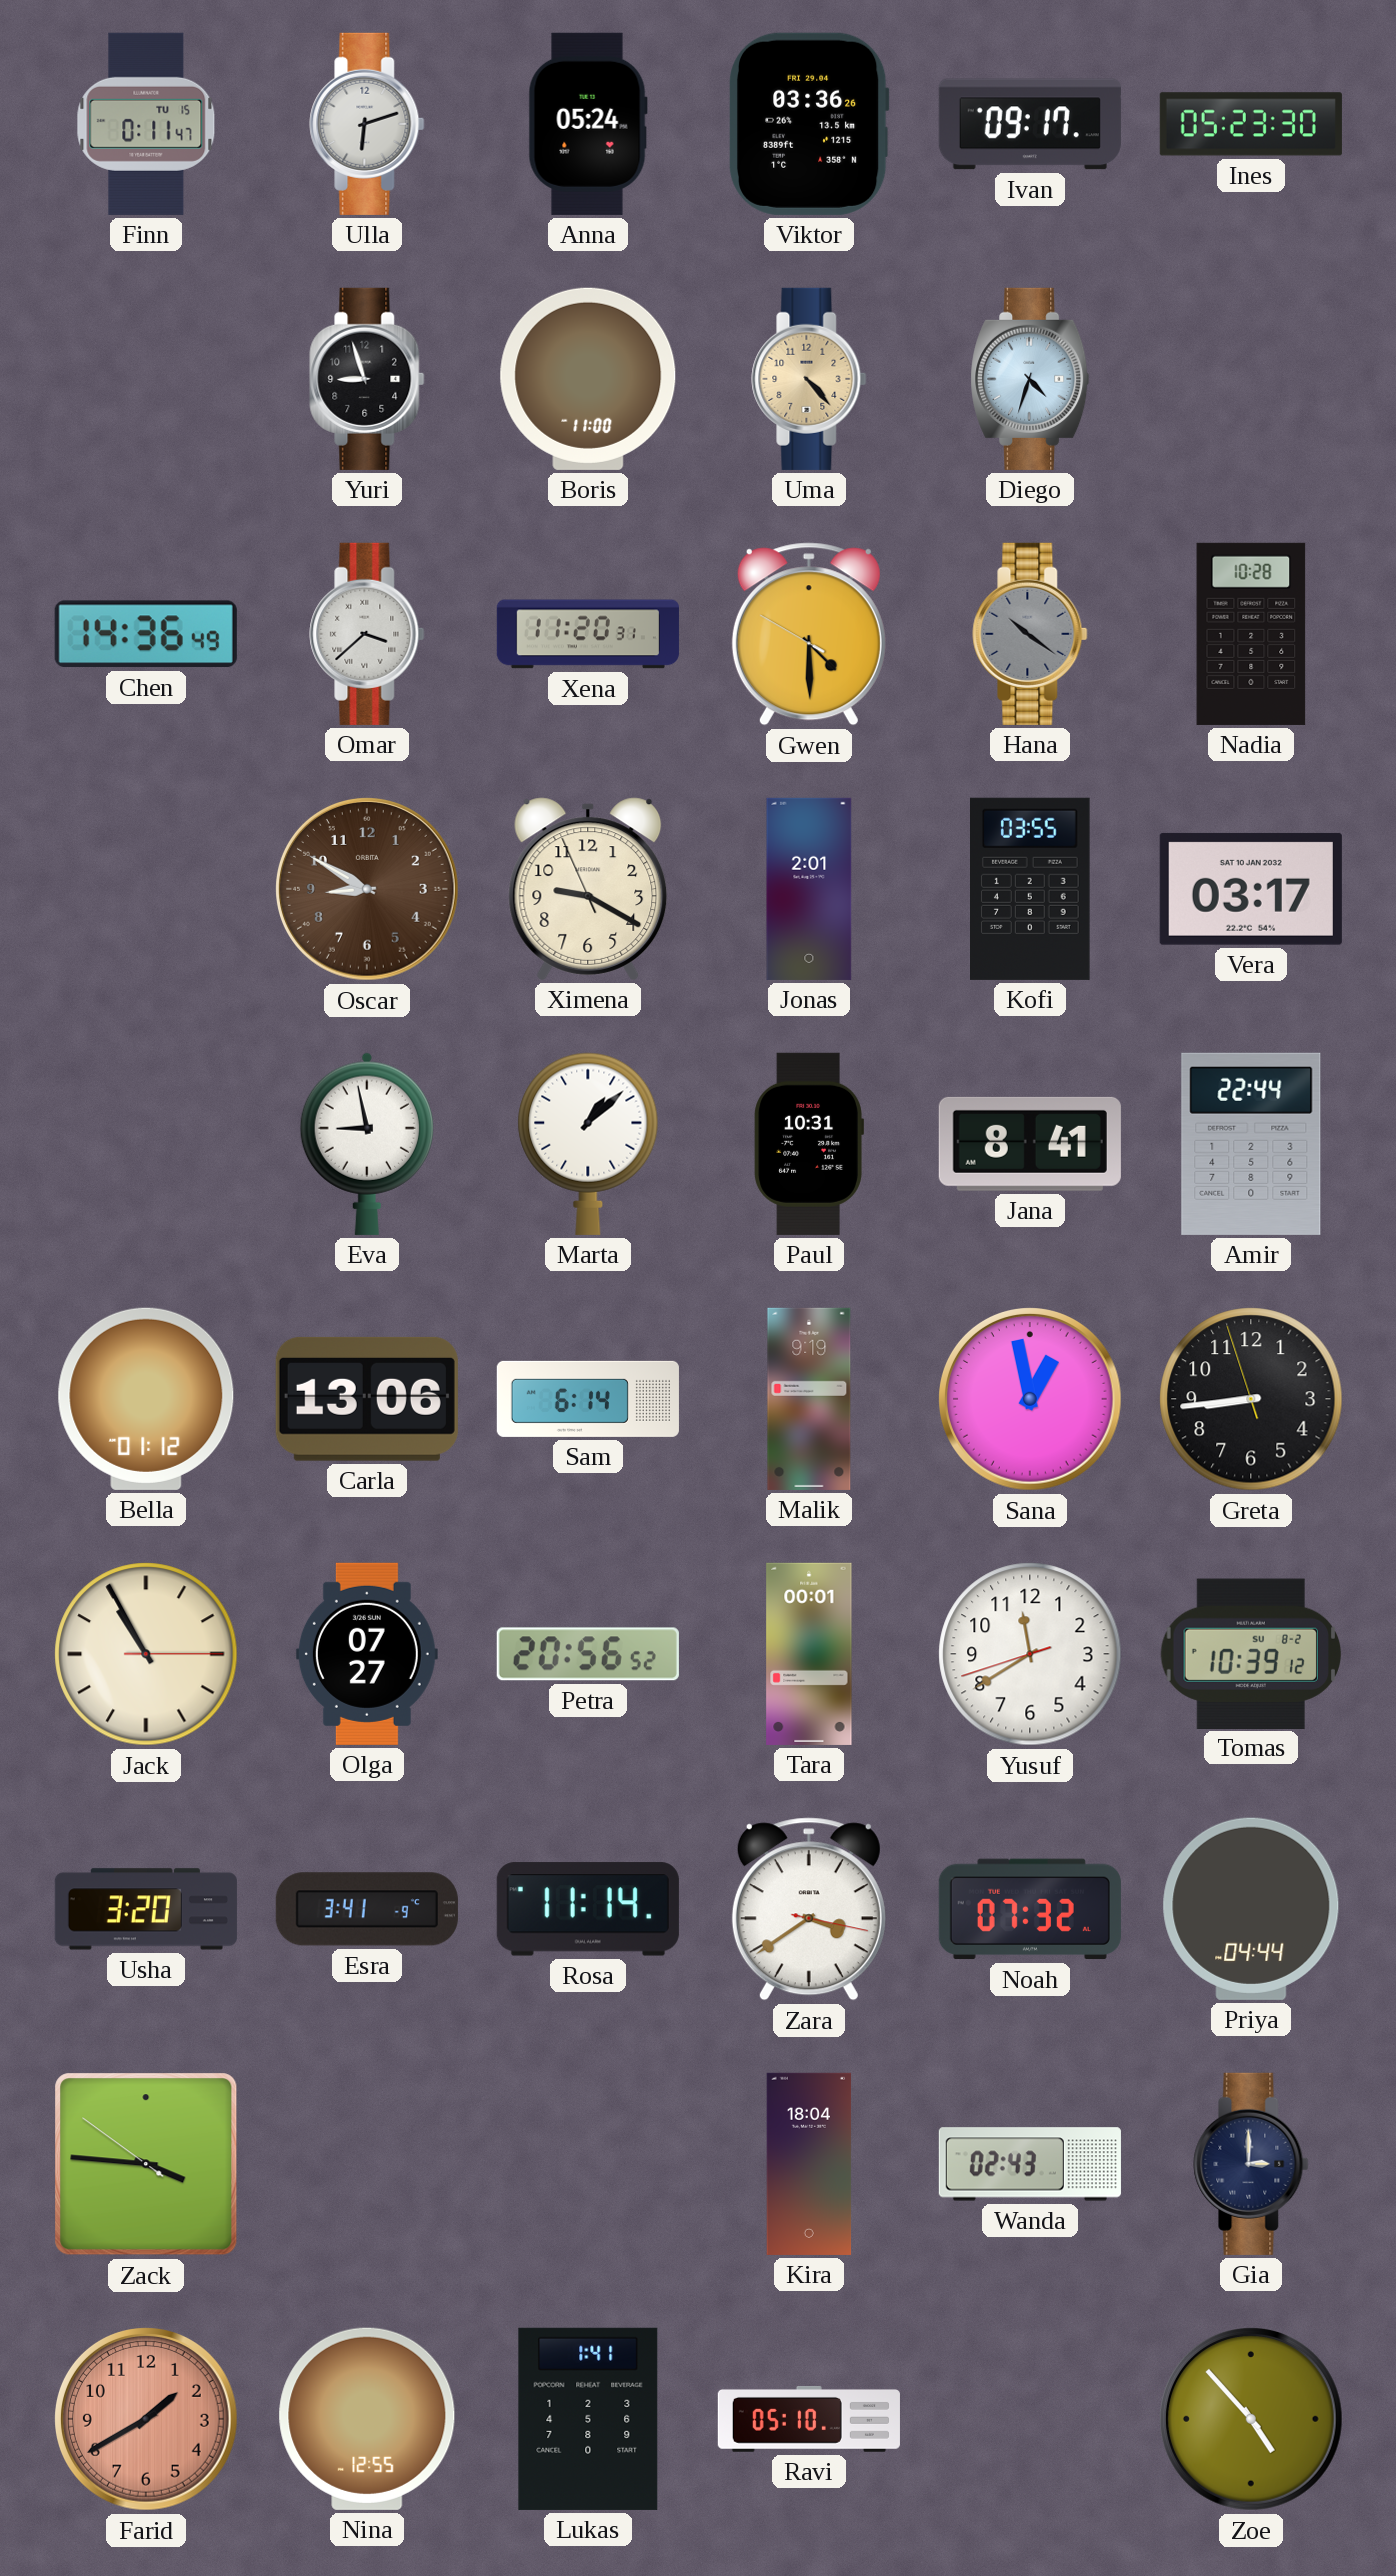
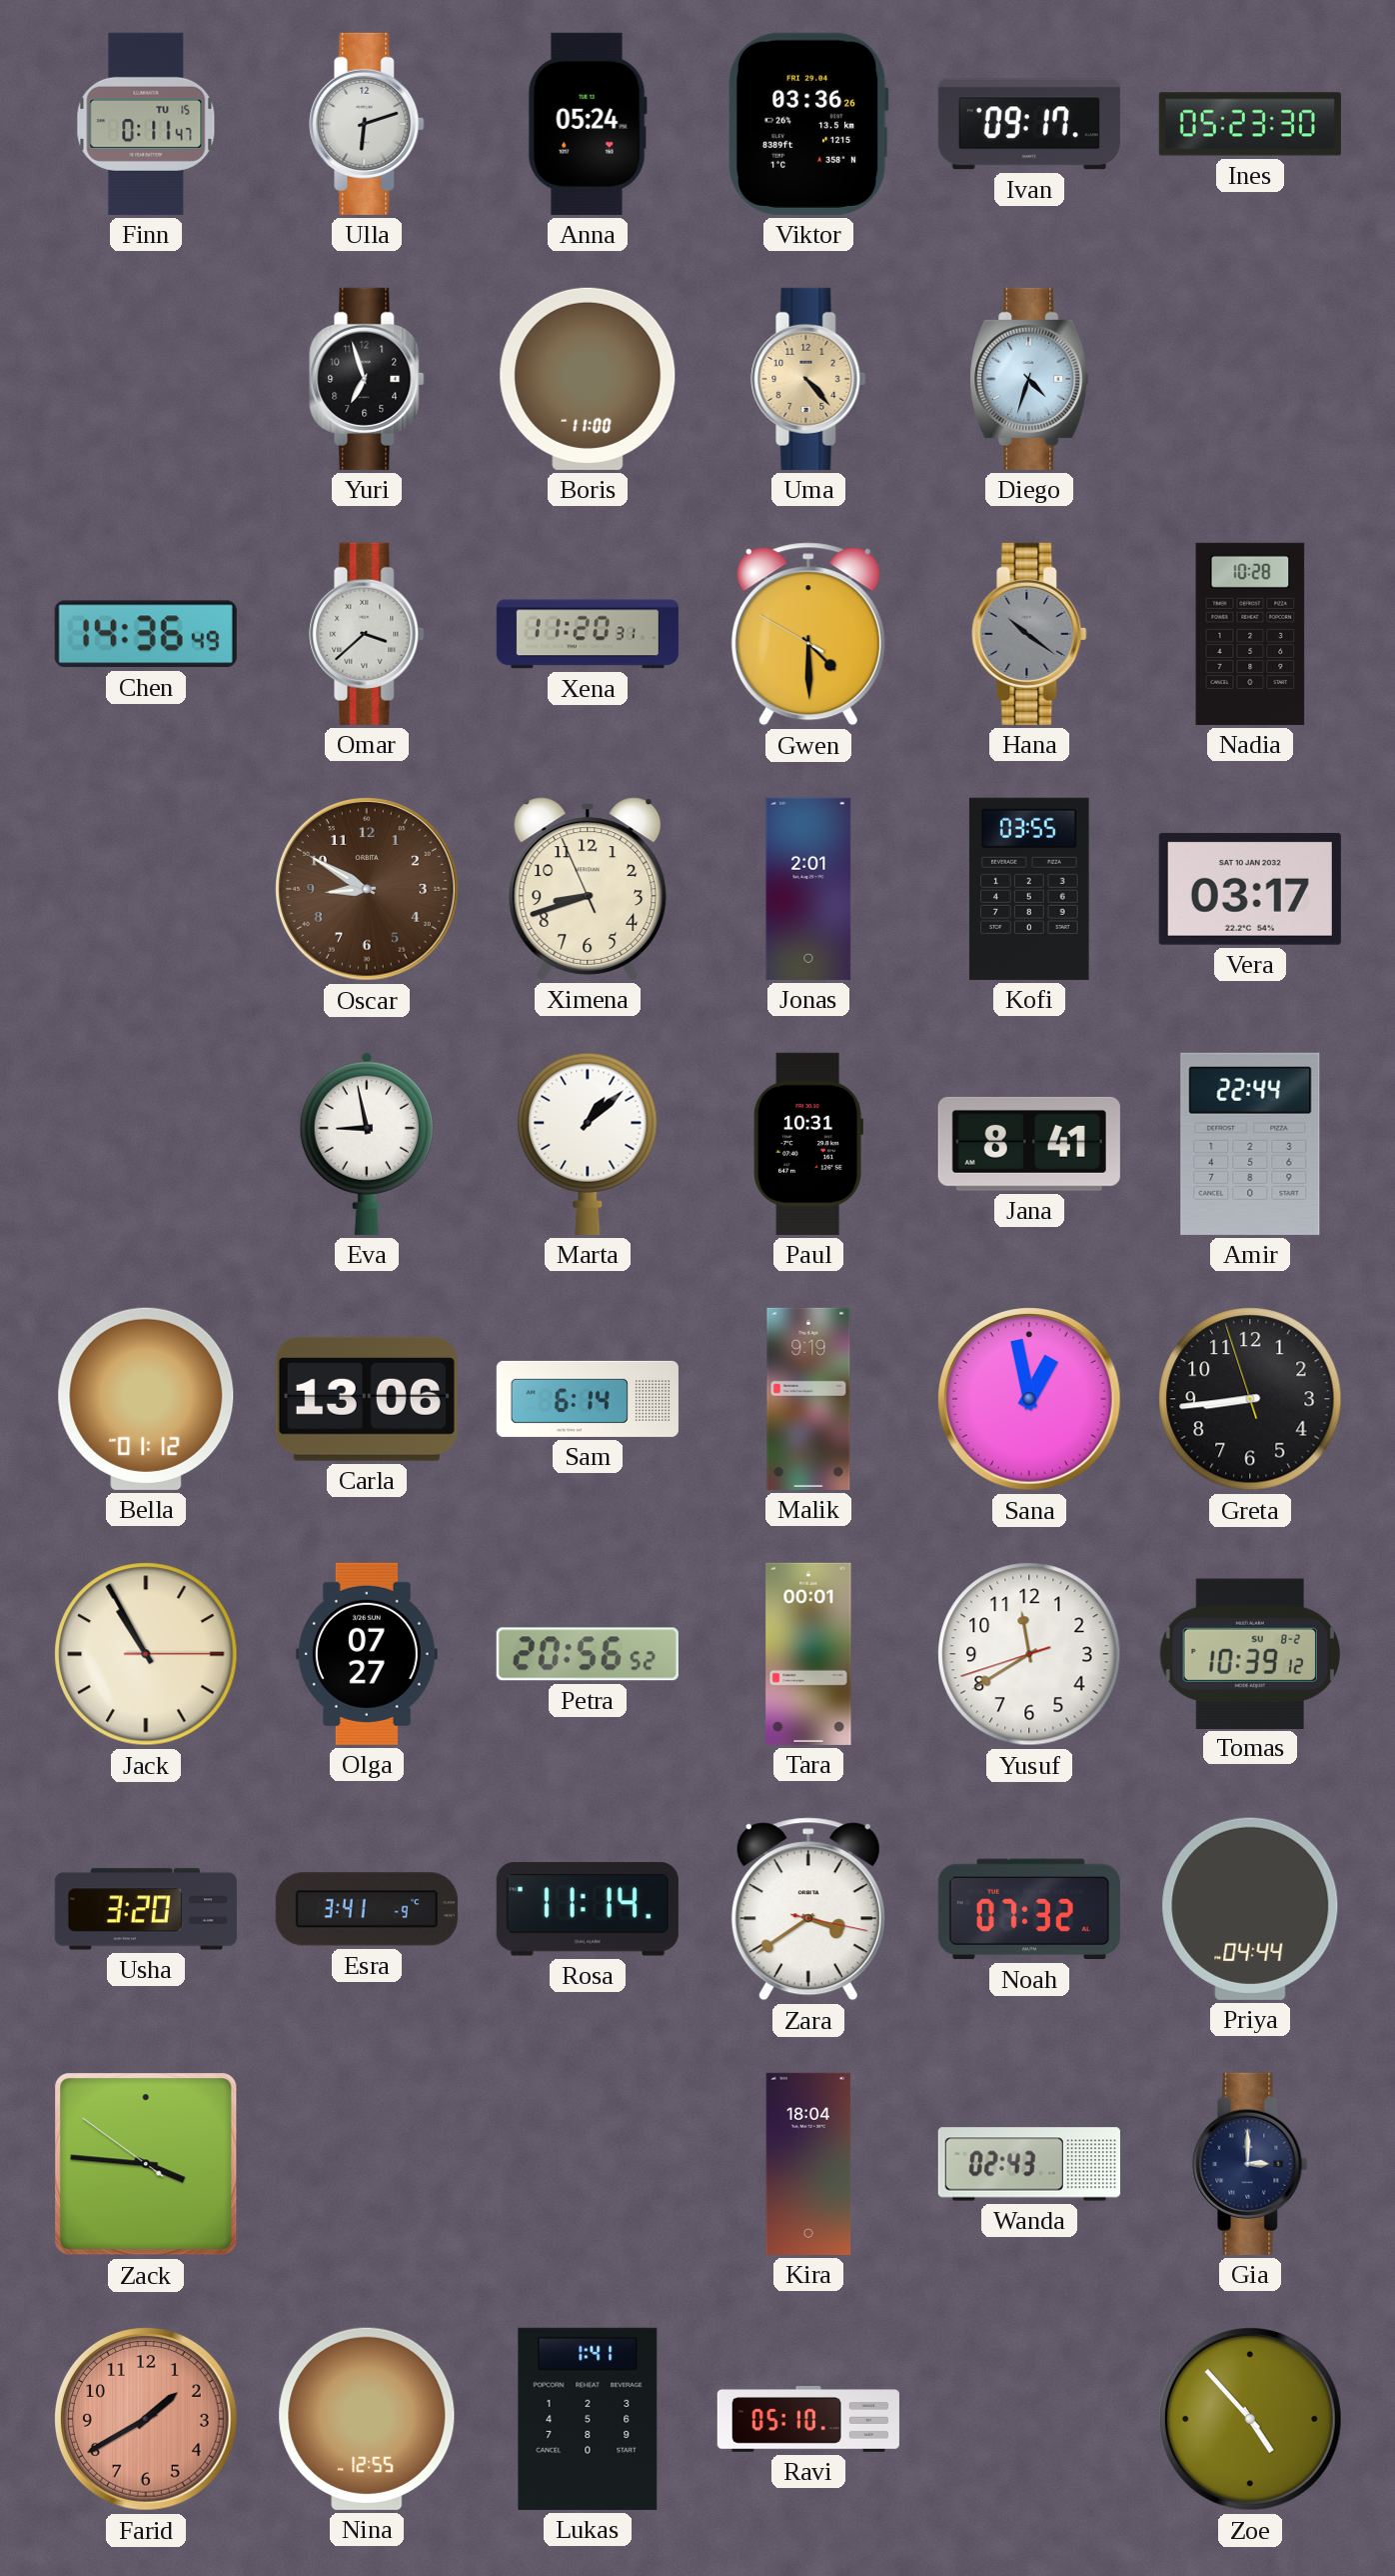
Yuri: 8:57 -> 6:57
Ximena: 9:19 -> 8:41
